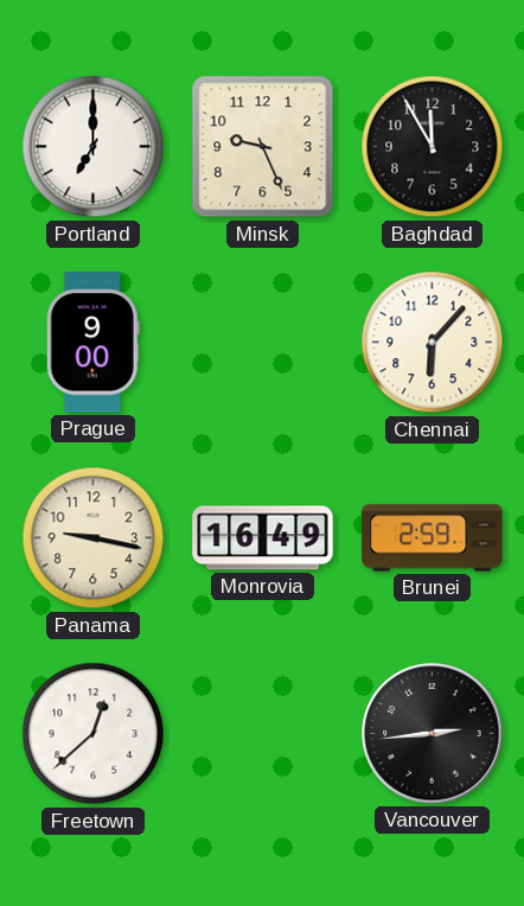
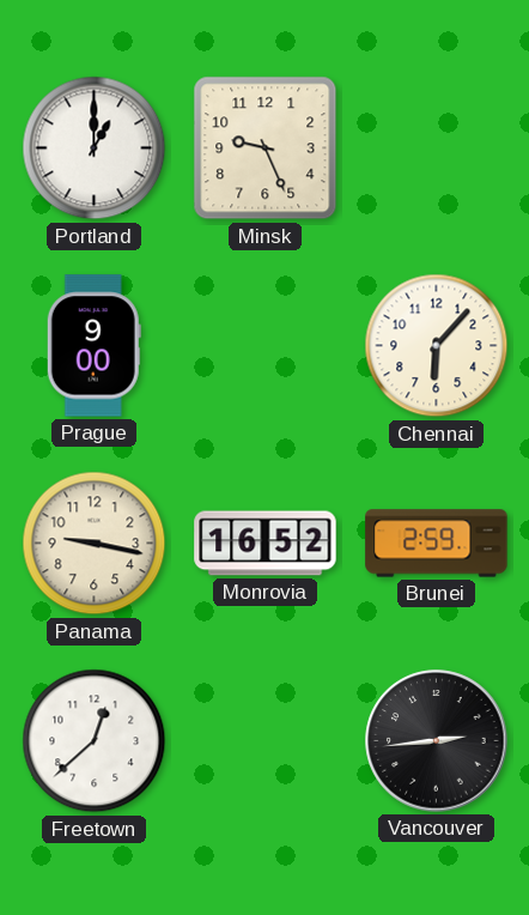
Portland: 7:00 -> 1:00
Baghdad: 11:55 -> none
Monrovia: 16:49 -> 16:52
